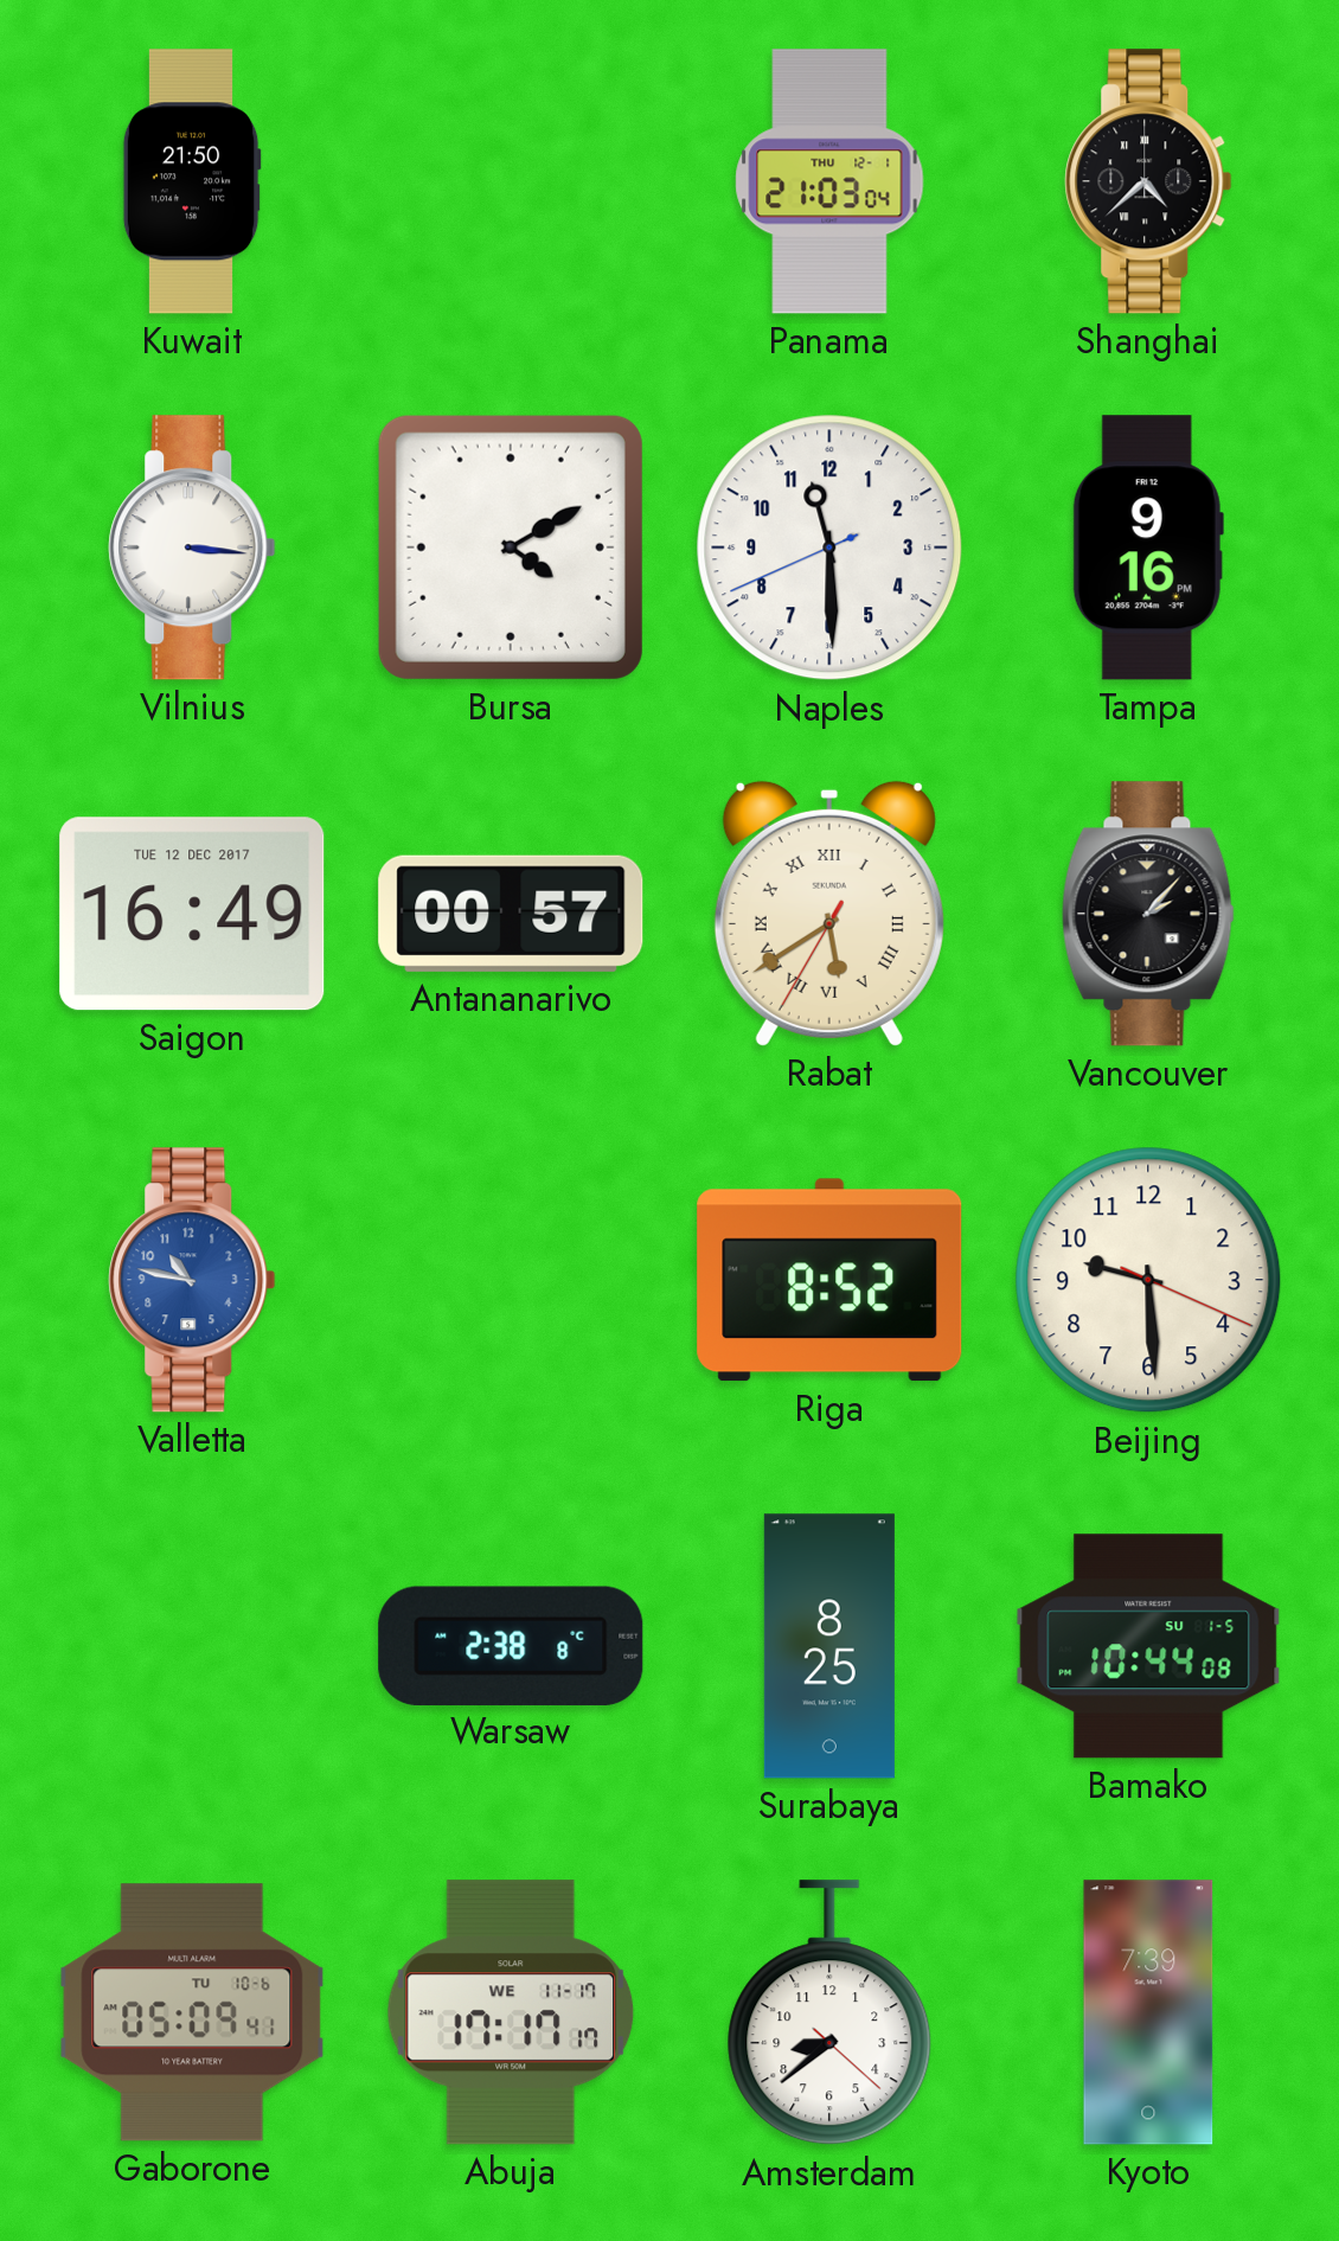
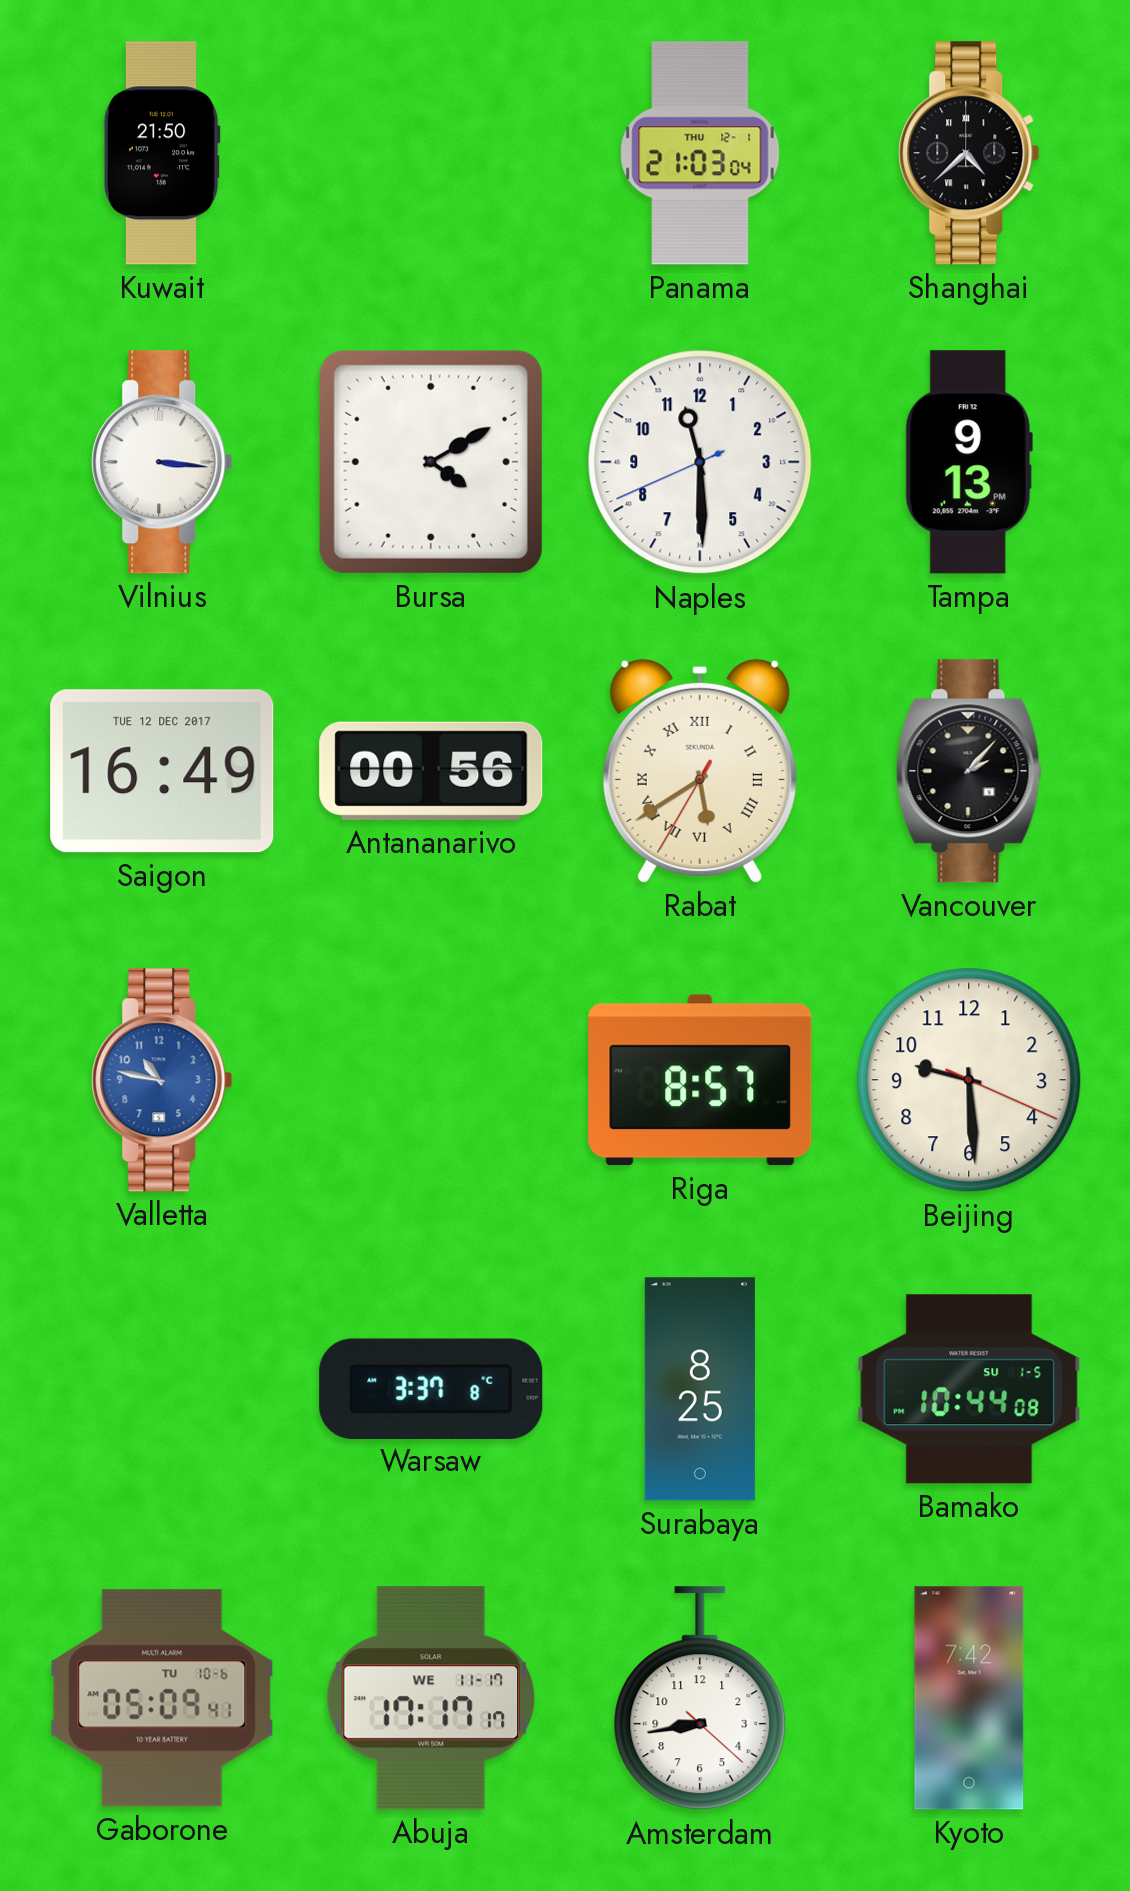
Tampa: 9:16 -> 9:13
Antananarivo: 00:57 -> 00:56
Riga: 8:52 -> 8:57
Warsaw: 2:38 -> 3:37
Amsterdam: 8:38 -> 8:43
Kyoto: 7:39 -> 7:42
